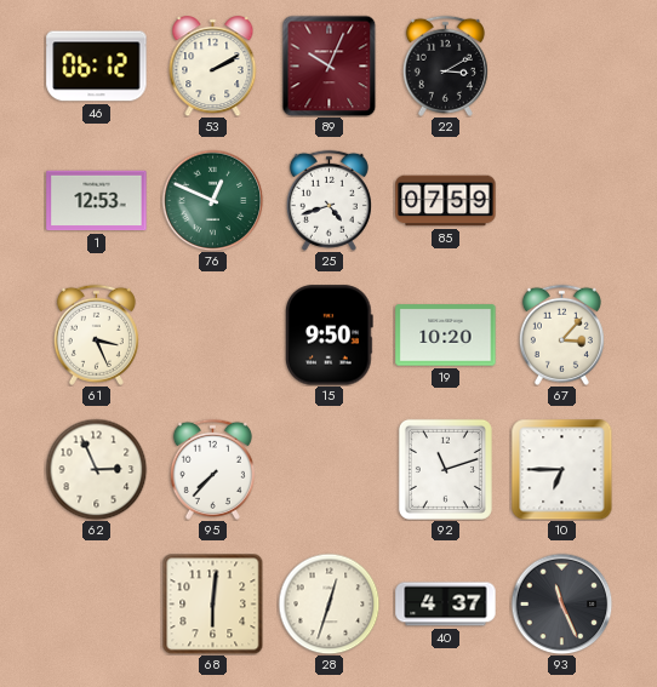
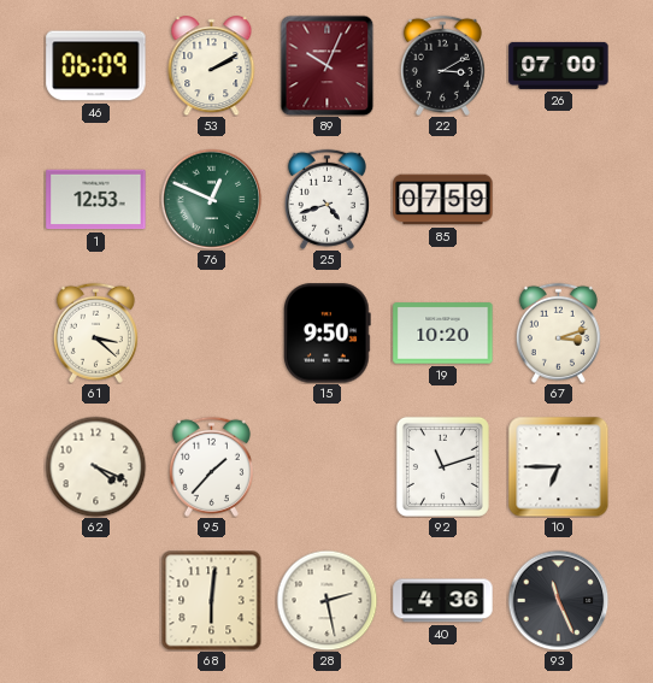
46: 06:12 -> 06:09
26: none -> 07:00
61: 3:26 -> 3:22
67: 3:07 -> 3:12
62: 2:56 -> 4:19
95: 7:37 -> 1:37
28: 12:33 -> 2:28
40: 4:37 -> 4:36
